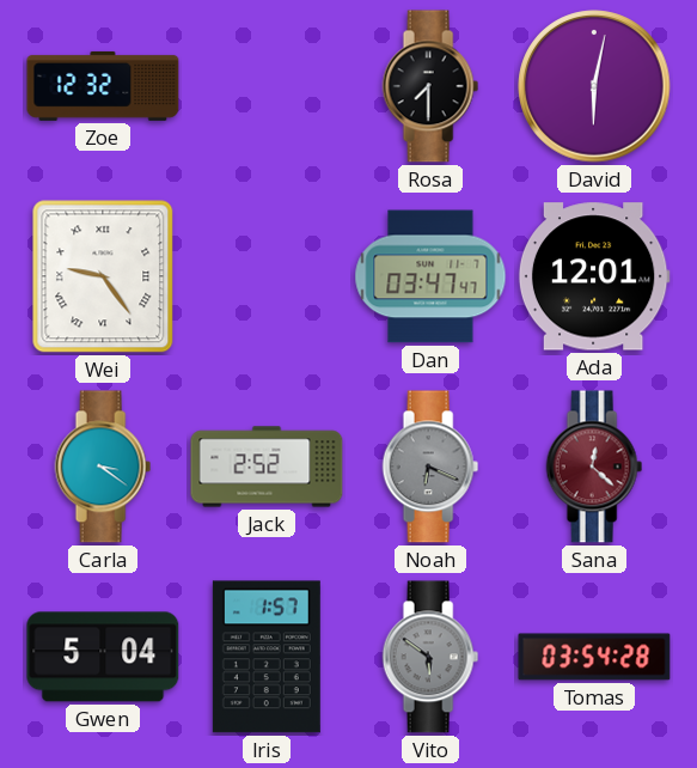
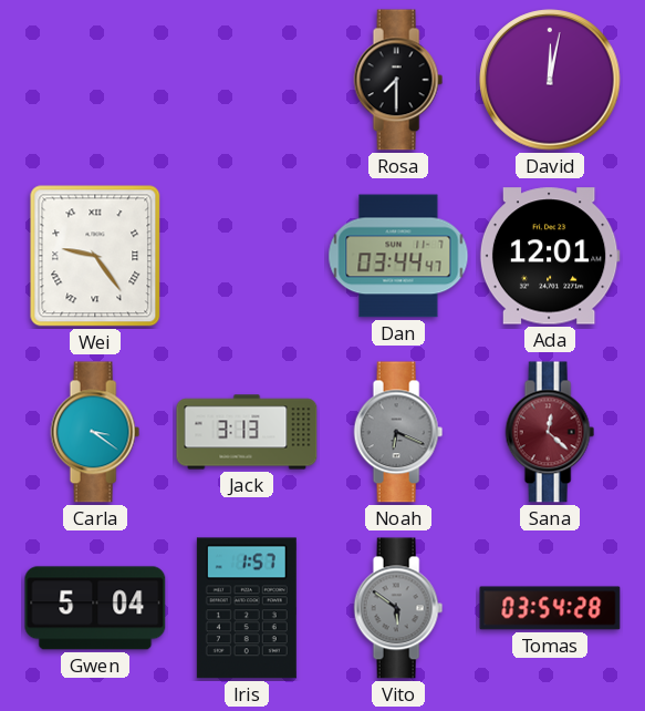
Zoe: 12:32 -> none
David: 6:02 -> 12:02
Dan: 03:47 -> 03:44
Jack: 2:52 -> 3:13
